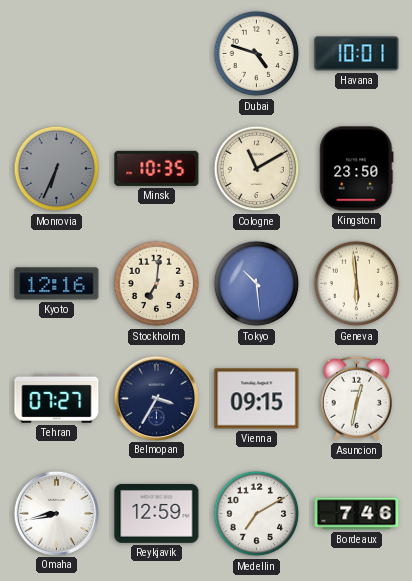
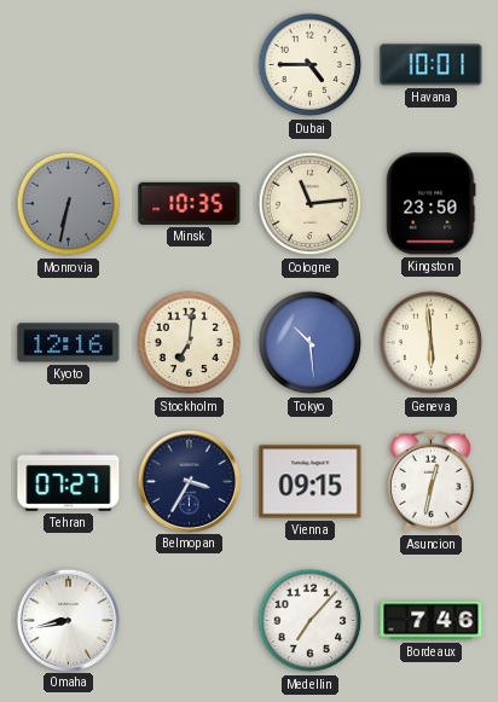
Dubai: 4:48 -> 4:45
Monrovia: 6:34 -> 6:32
Cologne: 11:10 -> 11:14
Reykjavik: 12:59 -> none
Medellin: 7:10 -> 7:07
